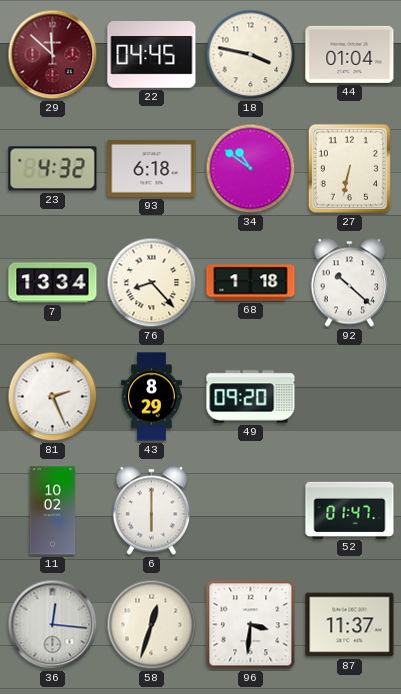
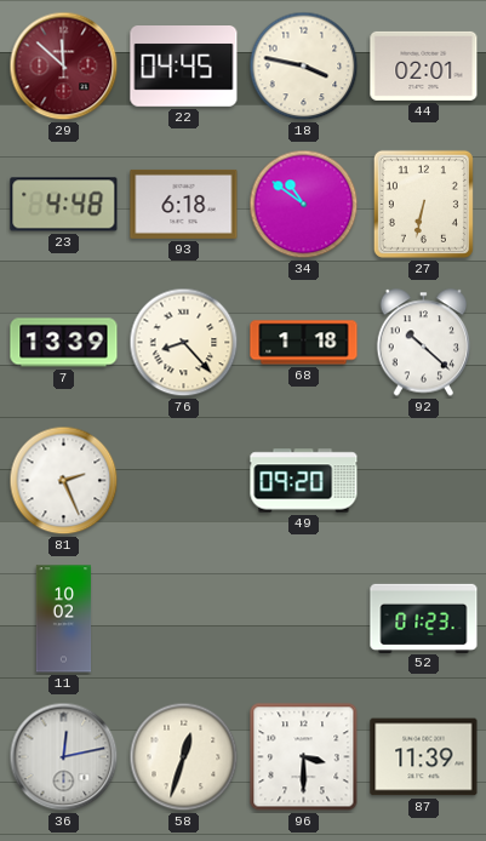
44: 01:04 -> 02:01
23: 4:32 -> 4:48
7: 13:34 -> 13:39
43: 8:29 -> none
6: 6:00 -> none
52: 01:47 -> 01:23
36: 12:16 -> 12:13
96: 3:31 -> 3:30
87: 11:37 -> 11:39
